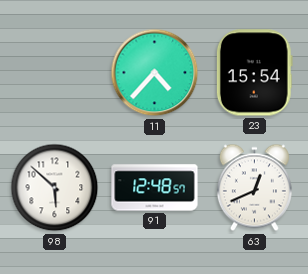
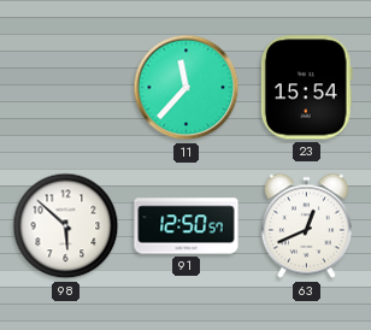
11: 4:37 -> 11:37
91: 12:48 -> 12:50
